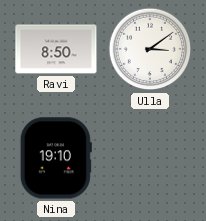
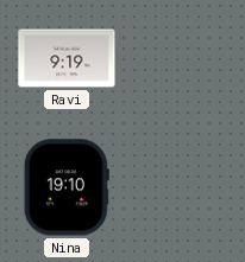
Ravi: 8:50 -> 9:19
Ulla: 3:09 -> none
